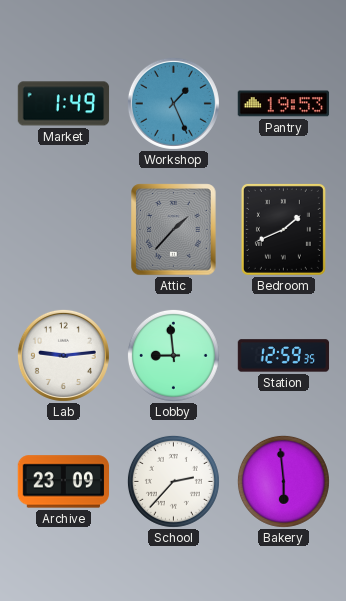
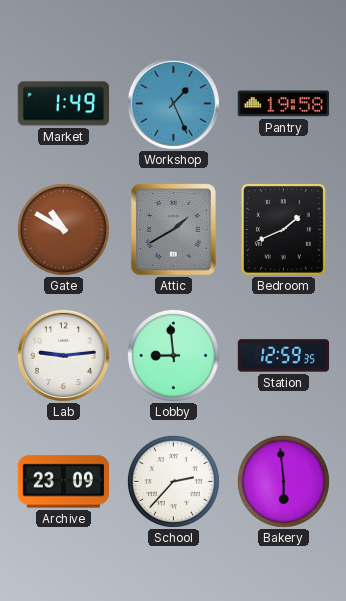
Pantry: 19:53 -> 19:58
Gate: none -> 10:50
Attic: 1:37 -> 1:40
